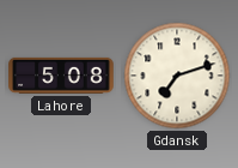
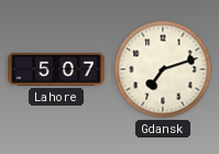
Lahore: 5:08 -> 5:07
